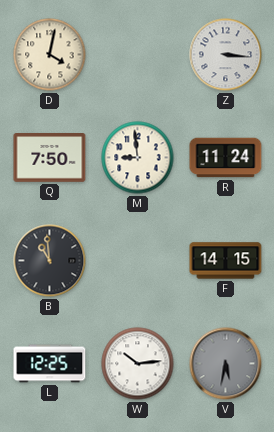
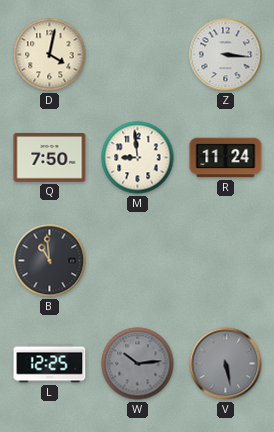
F: 14:15 -> none
W dial: white -> grey
V: 5:32 -> 5:28
